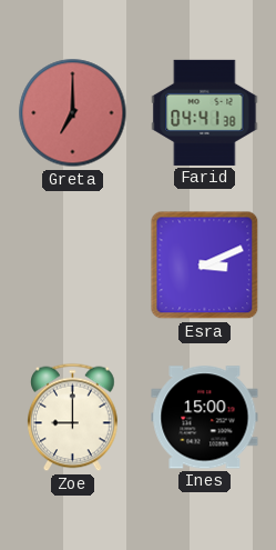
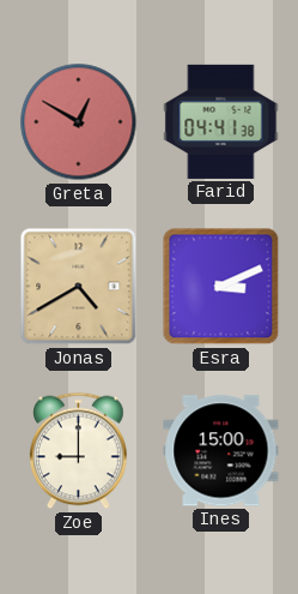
Greta: 7:00 -> 12:50
Jonas: none -> 4:40
